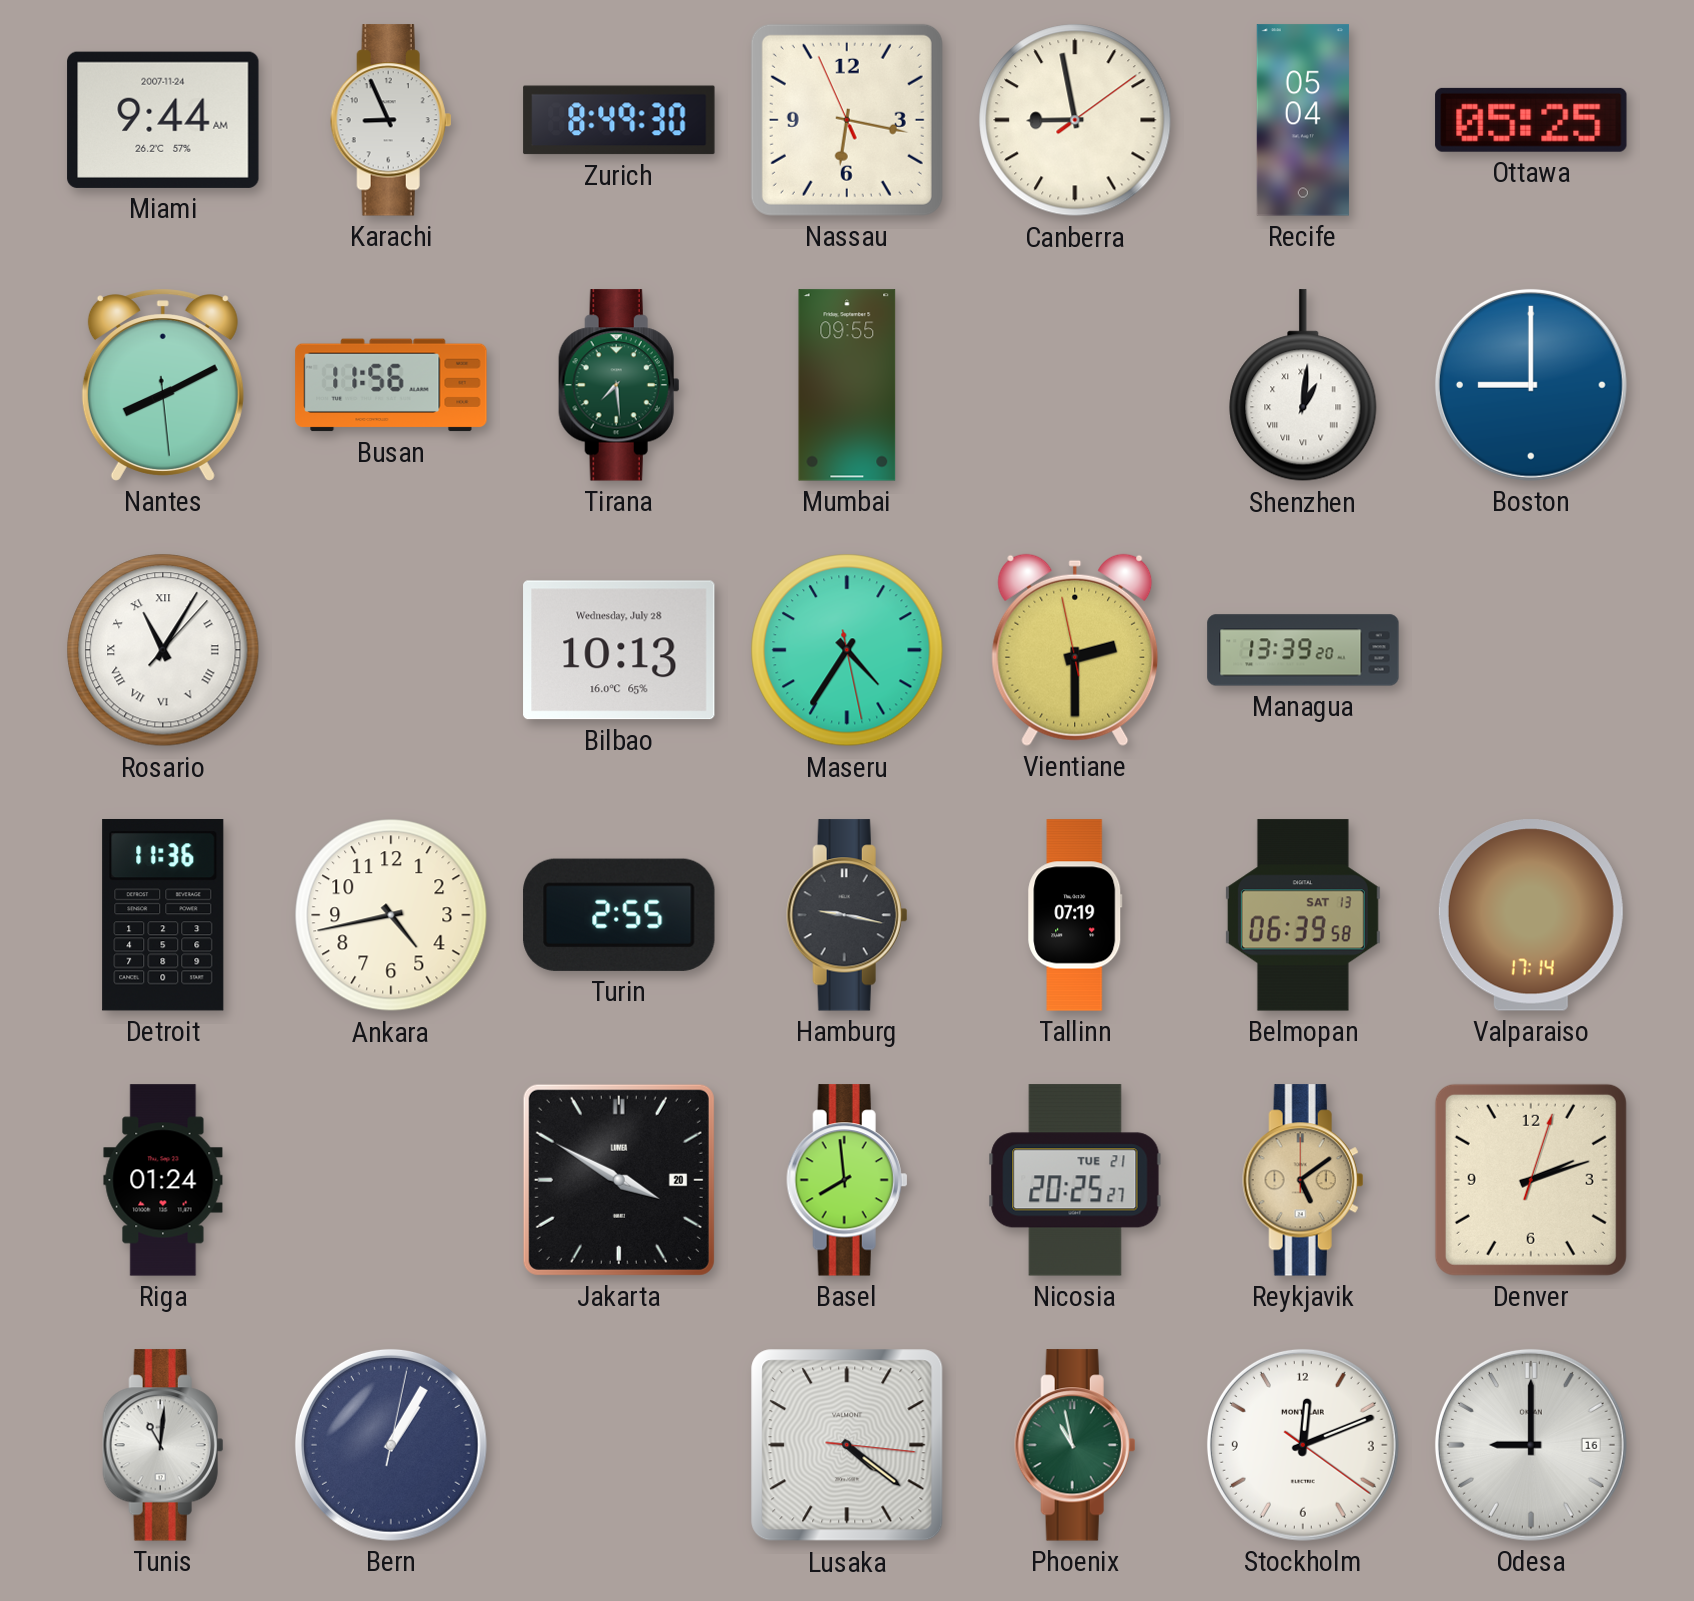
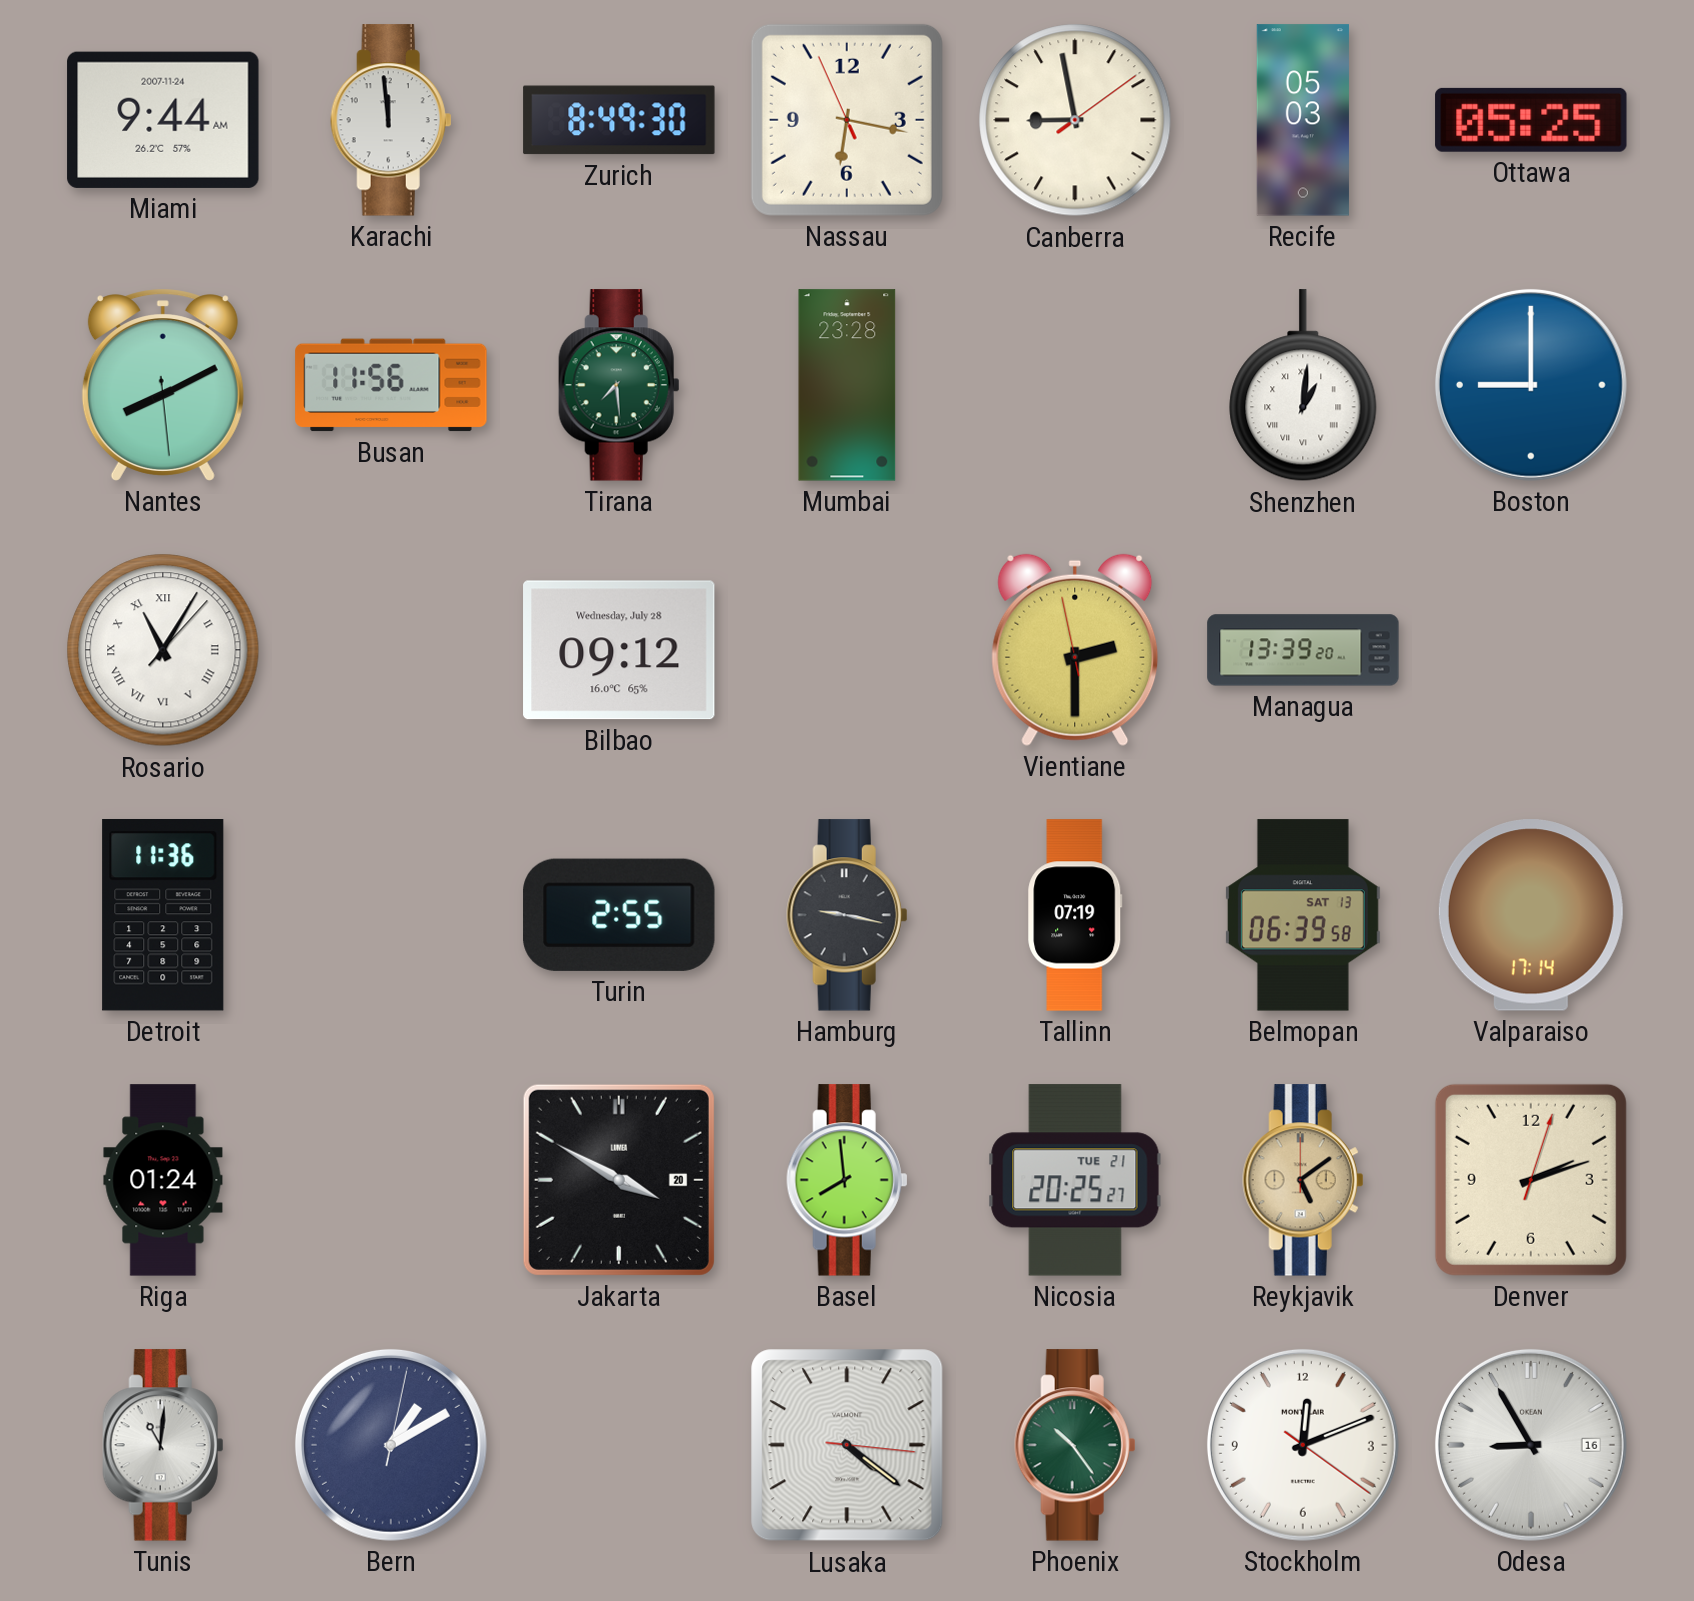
Karachi: 8:56 -> 11:59
Recife: 05:04 -> 05:03
Mumbai: 09:55 -> 23:28
Bilbao: 10:13 -> 09:12
Maseru: 4:35 -> none
Ankara: 4:43 -> none
Bern: 1:05 -> 1:10
Phoenix: 10:58 -> 10:24
Odesa: 9:00 -> 8:55
